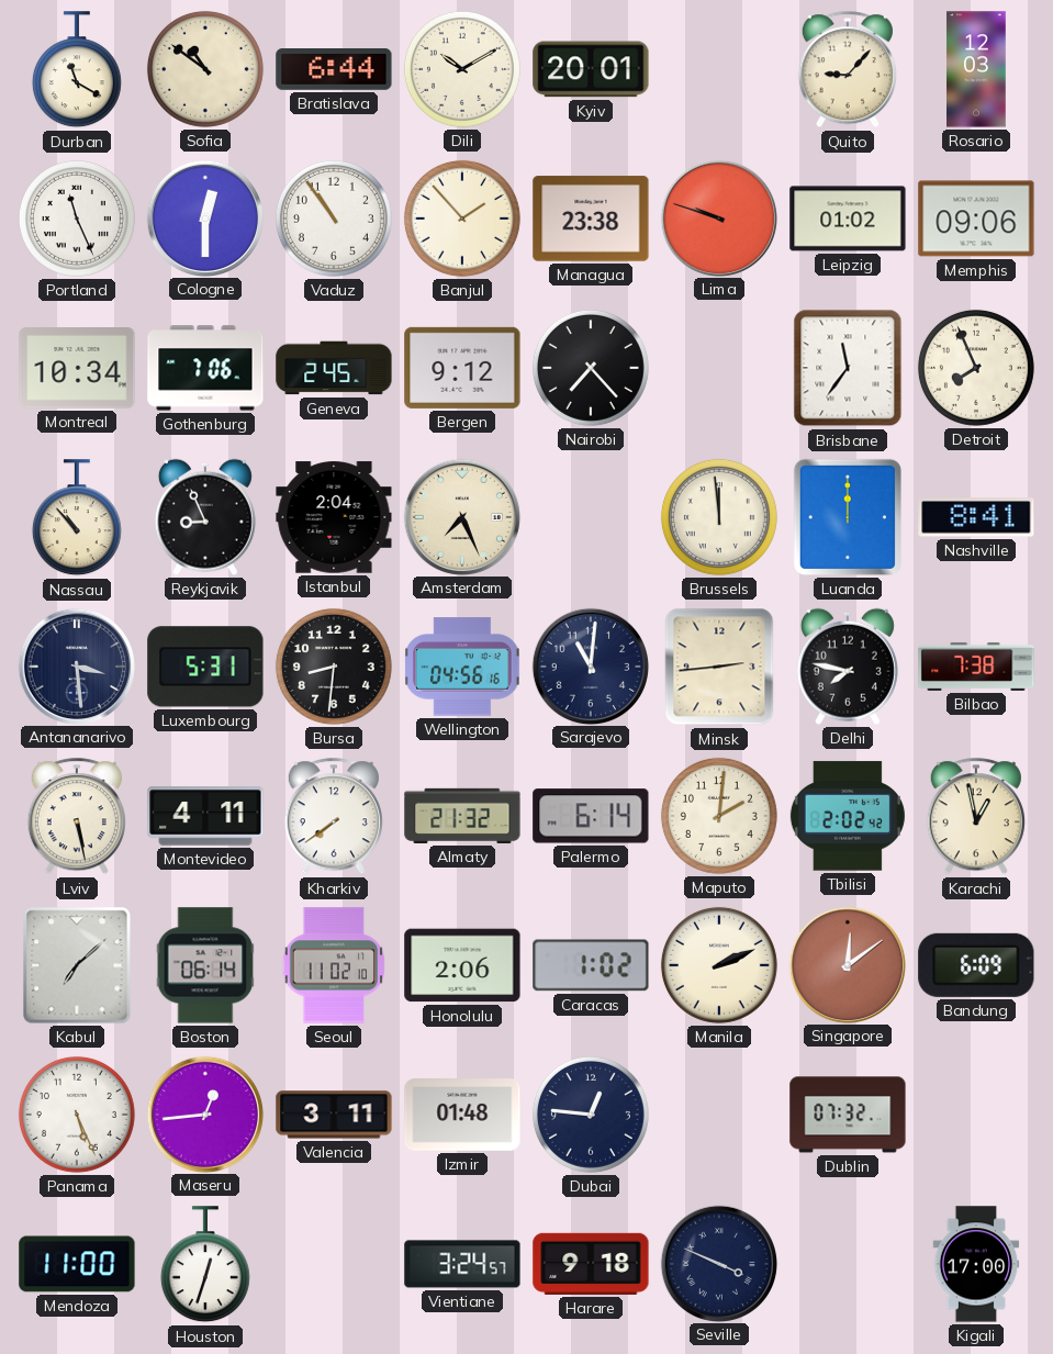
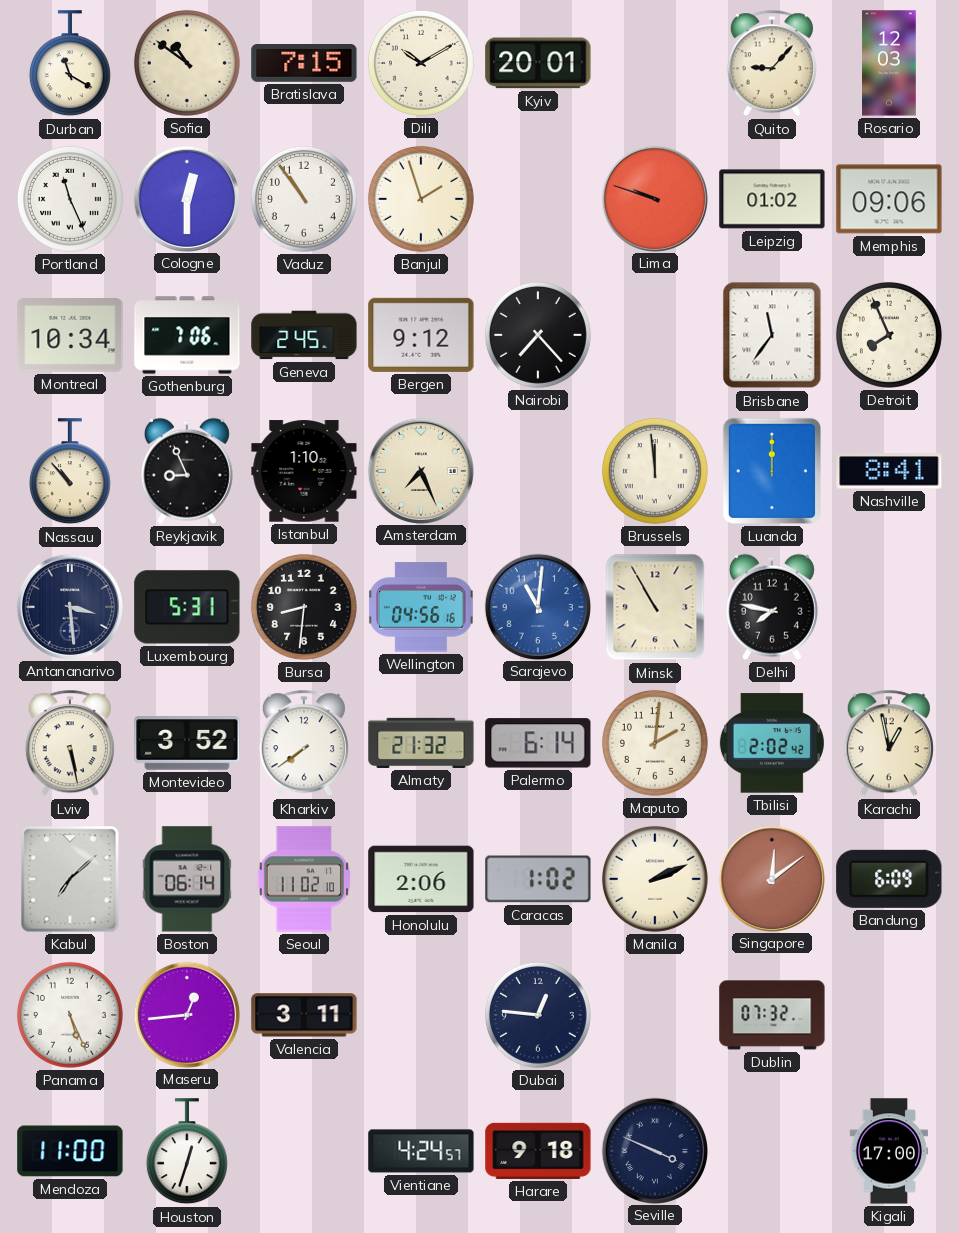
Bratislava: 6:44 -> 7:15
Banjul: 1:53 -> 1:57
Managua: 23:38 -> none
Istanbul: 2:04 -> 1:10
Sarajevo dial: navy -> blue
Minsk: 2:44 -> 10:55
Bilbao: 7:38 -> none
Montevideo: 4:11 -> 3:52
Izmir: 01:48 -> none
Vientiane: 3:24 -> 4:24
